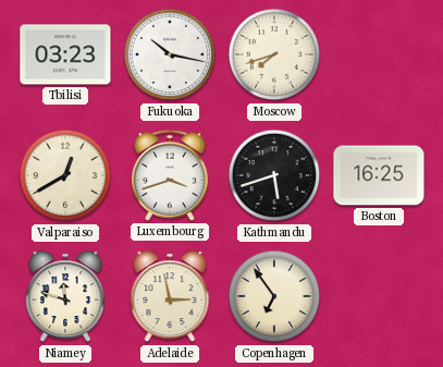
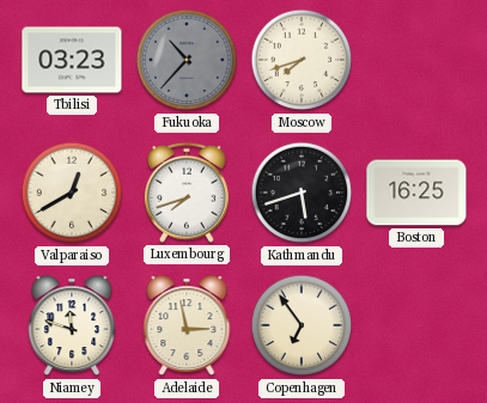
Fukuoka: 10:17 -> 10:37
Fukuoka dial: white -> grey
Luxembourg: 3:42 -> 7:42
